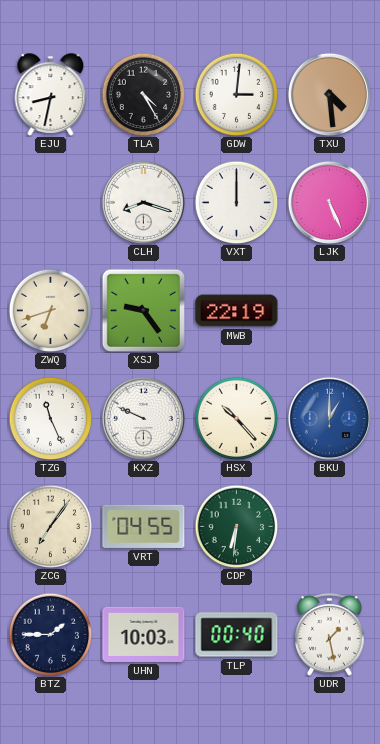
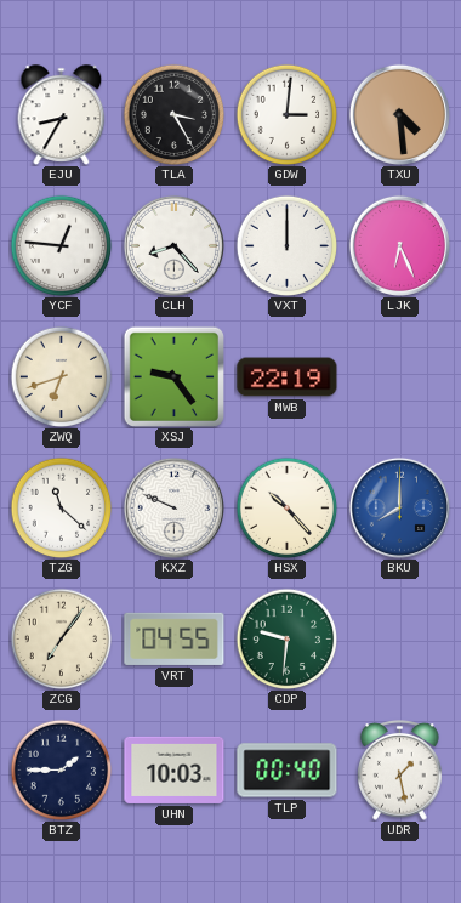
EJU: 8:32 -> 8:35
TLA: 4:25 -> 3:25
YCF: none -> 12:46
CLH: 8:18 -> 8:23
LJK: 5:26 -> 6:26
TZG: 11:26 -> 11:22
BKU: 1:00 -> 8:00
CDP: 6:31 -> 9:31
